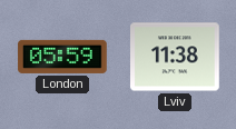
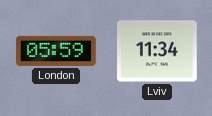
Lviv: 11:38 -> 11:34
